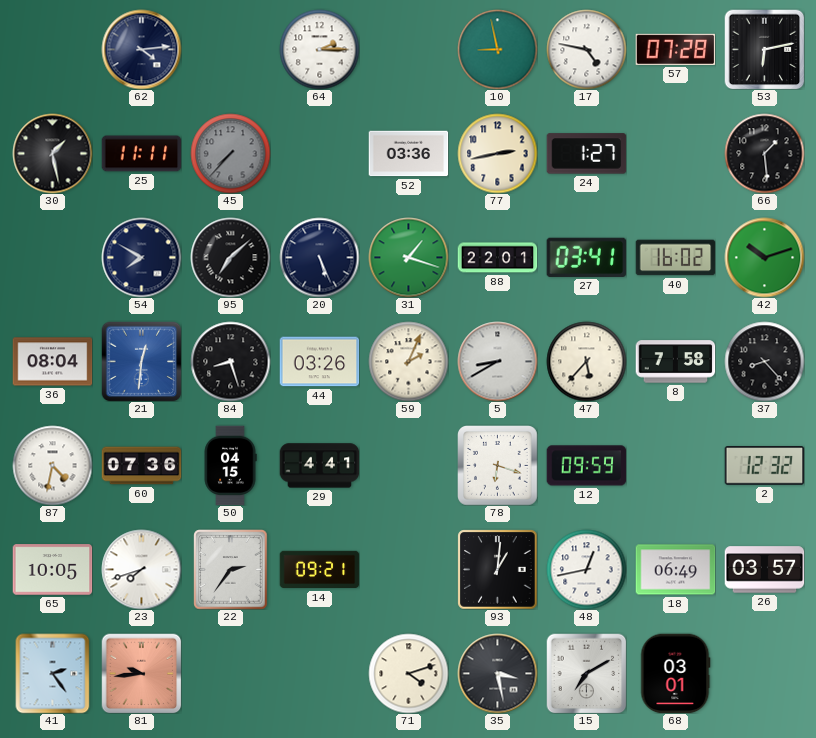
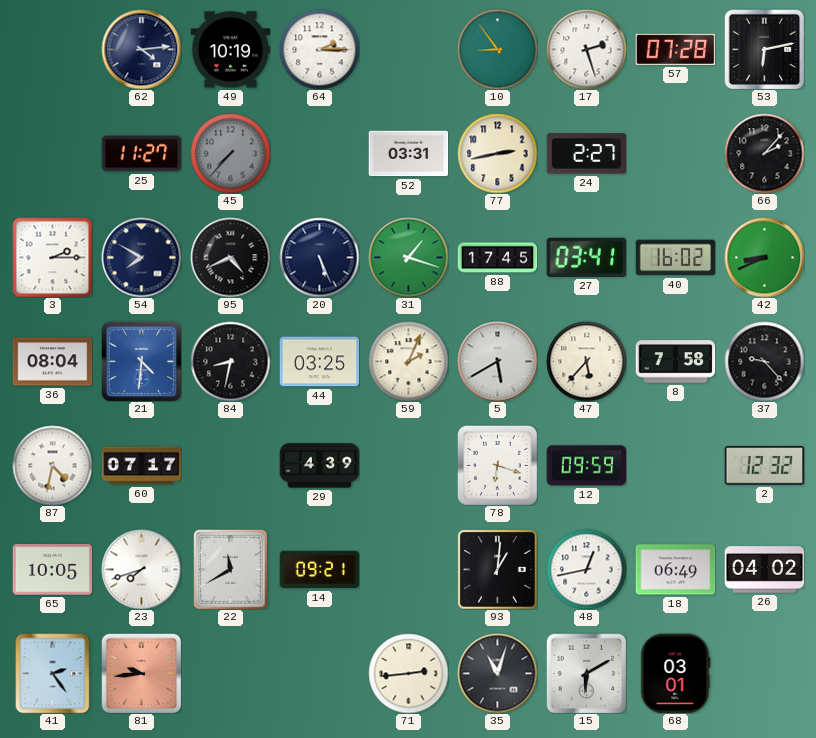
49: none -> 10:19
10: 8:58 -> 8:54
17: 4:47 -> 2:27
30: 1:28 -> none
25: 11:11 -> 11:27
52: 03:36 -> 03:31
24: 1:27 -> 2:27
66: 1:29 -> 2:07
3: none -> 2:15
95: 7:08 -> 4:41
88: 22:01 -> 17:45
42: 10:12 -> 8:41
21: 12:31 -> 4:31
84: 8:27 -> 8:32
44: 03:26 -> 03:25
5: 8:40 -> 5:40
37: 8:23 -> 9:23
60: 07:36 -> 07:17
50: 04:15 -> none
29: 4:41 -> 4:39
22: 2:36 -> 11:40
26: 03:57 -> 04:02
71: 4:12 -> 2:44
35: 3:28 -> 11:03
15: 7:10 -> 6:10
